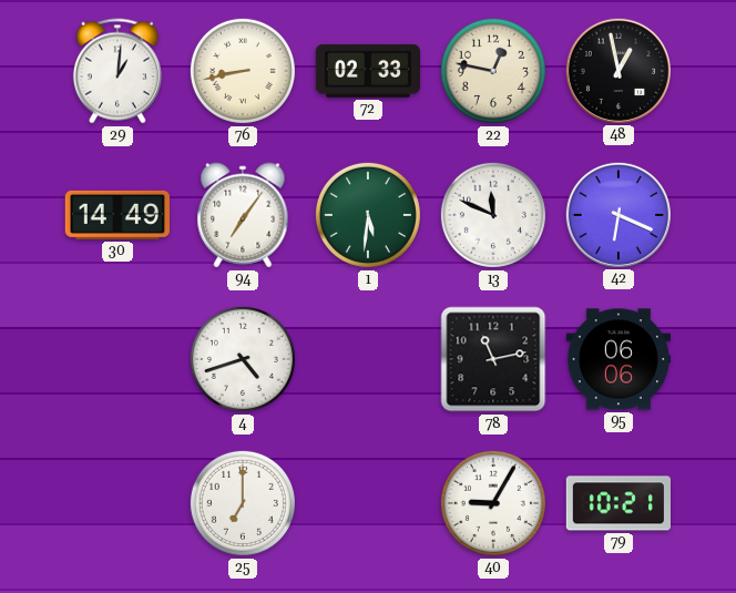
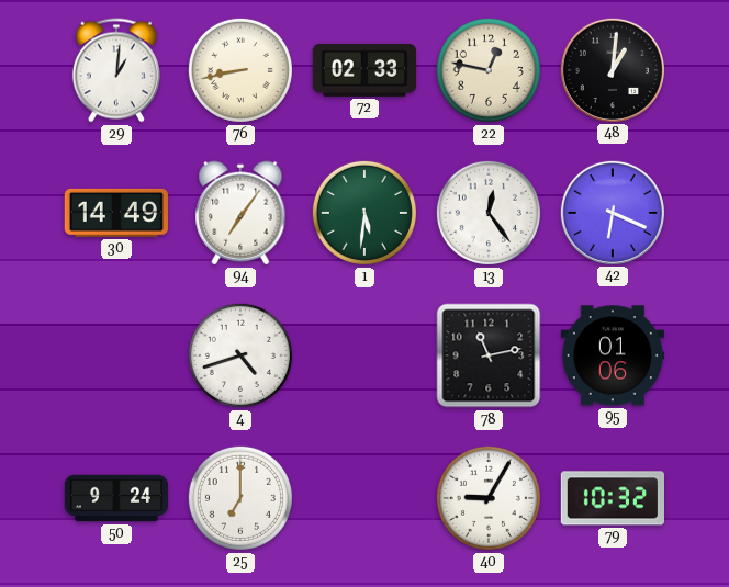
48: 12:58 -> 1:01
13: 11:49 -> 12:24
95: 06:06 -> 01:06
50: none -> 9:24
79: 10:21 -> 10:32
